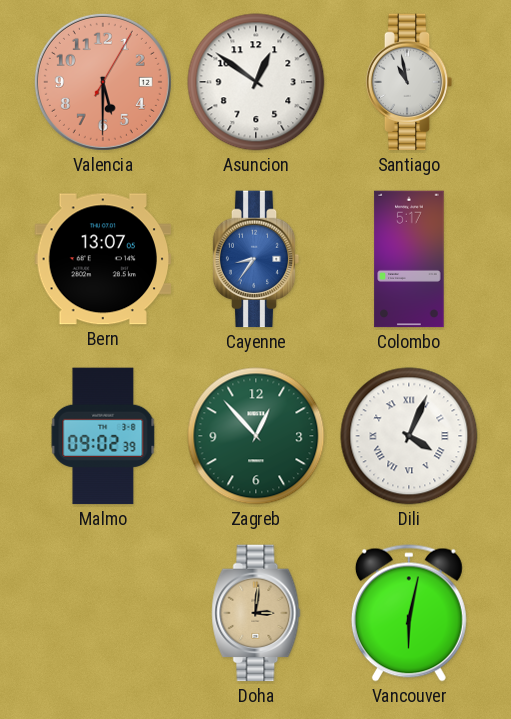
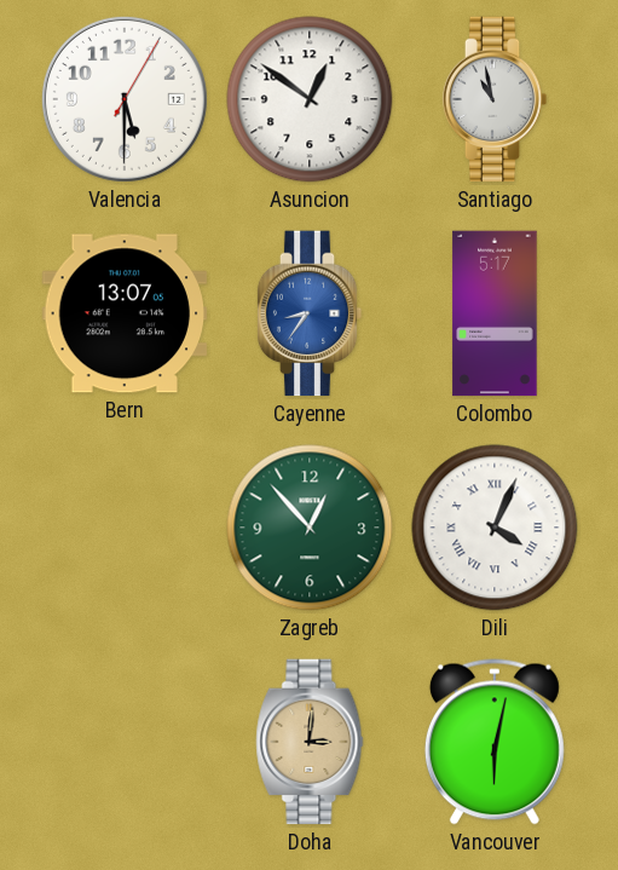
Valencia dial: salmon -> white
Malmo: 09:02 -> none
